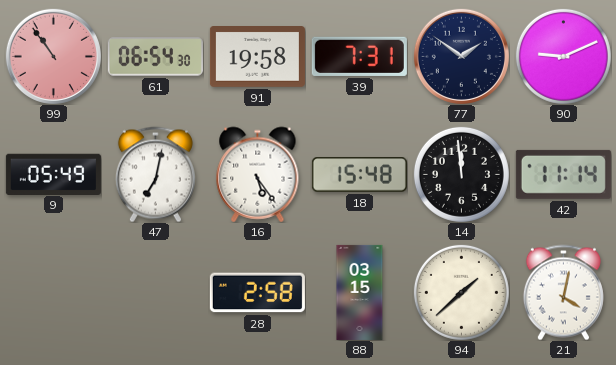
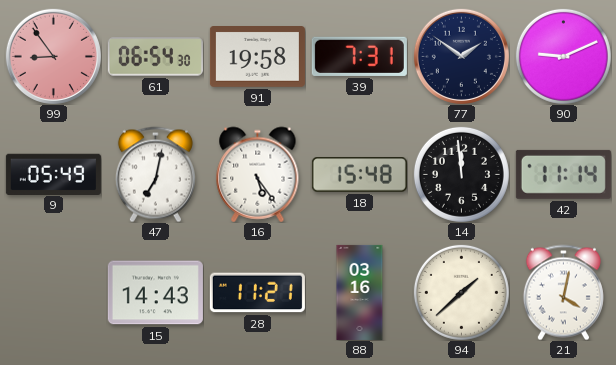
99: 10:54 -> 8:54
15: none -> 14:43
28: 2:58 -> 11:21
88: 03:15 -> 03:16
